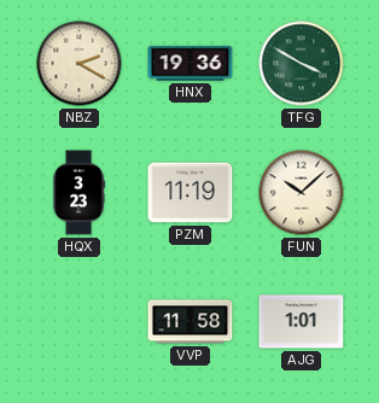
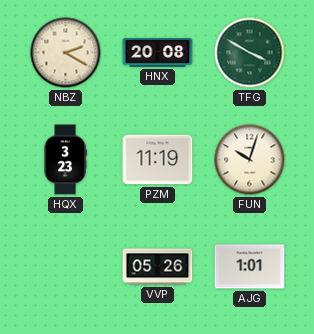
HNX: 19:36 -> 20:08
FUN: 10:08 -> 10:03
VVP: 11:58 -> 05:26
